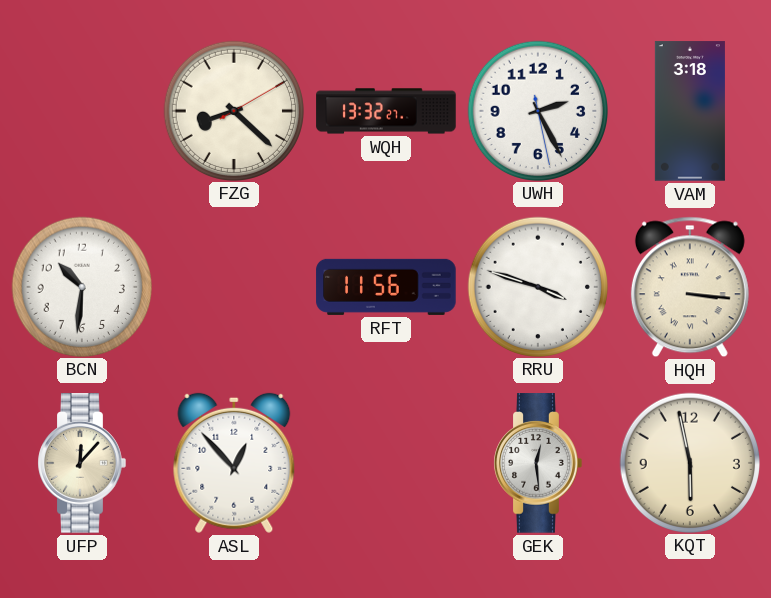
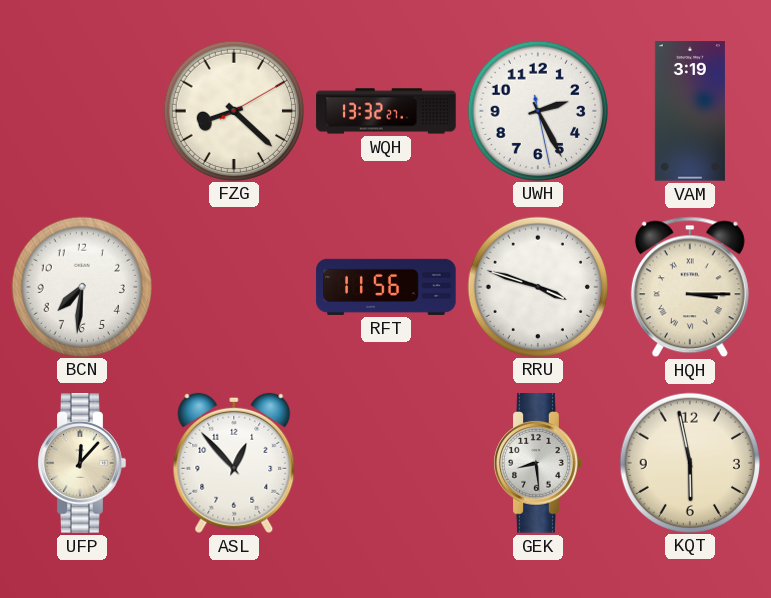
VAM: 3:18 -> 3:19
BCN: 10:31 -> 7:31
HQH: 3:16 -> 3:15
GEK: 12:29 -> 8:29
